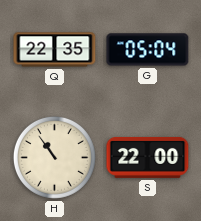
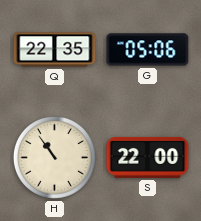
G: 05:04 -> 05:06
